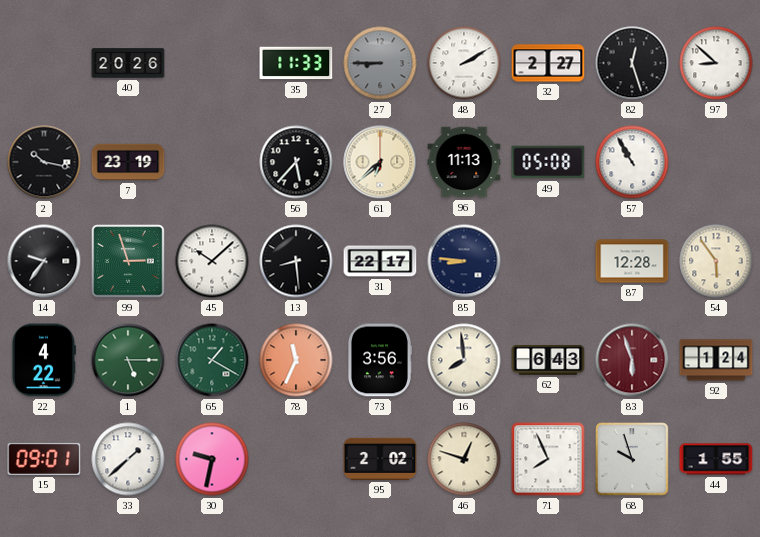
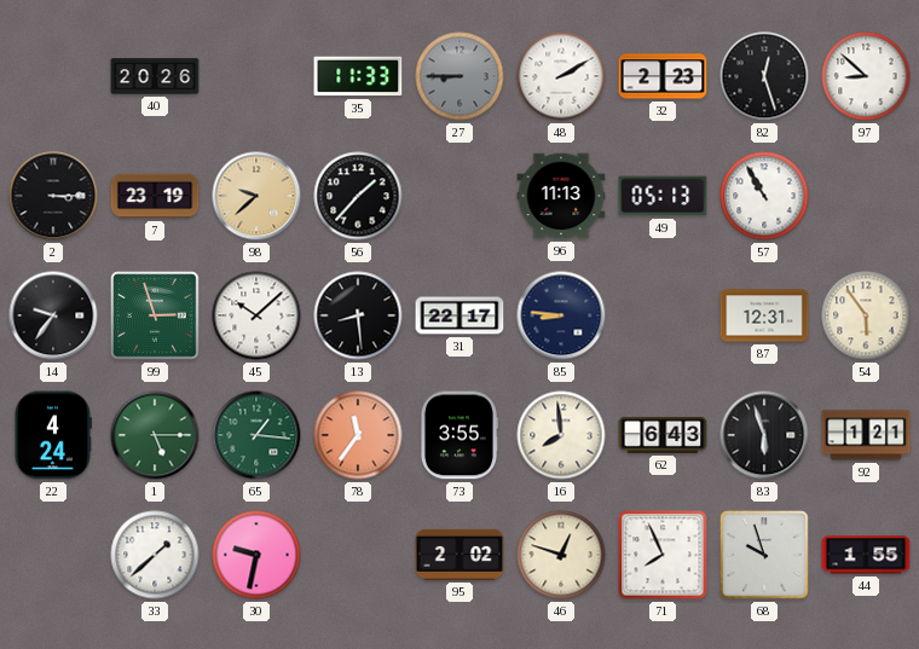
32: 2:27 -> 2:23
2: 10:17 -> 3:15
98: none -> 9:38
56: 5:37 -> 1:37
61: 6:38 -> none
49: 05:08 -> 05:13
87: 12:28 -> 12:31
22: 4:22 -> 4:24
65: 1:20 -> 1:16
78: 11:34 -> 11:36
73: 3:56 -> 3:55
83 dial: burgundy -> black
92: 1:24 -> 1:21
15: 09:01 -> none
